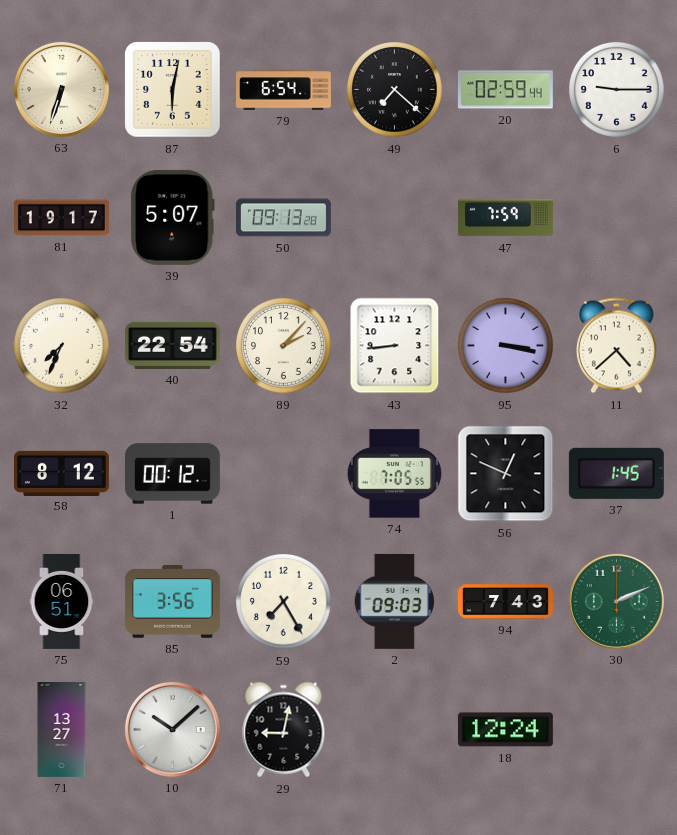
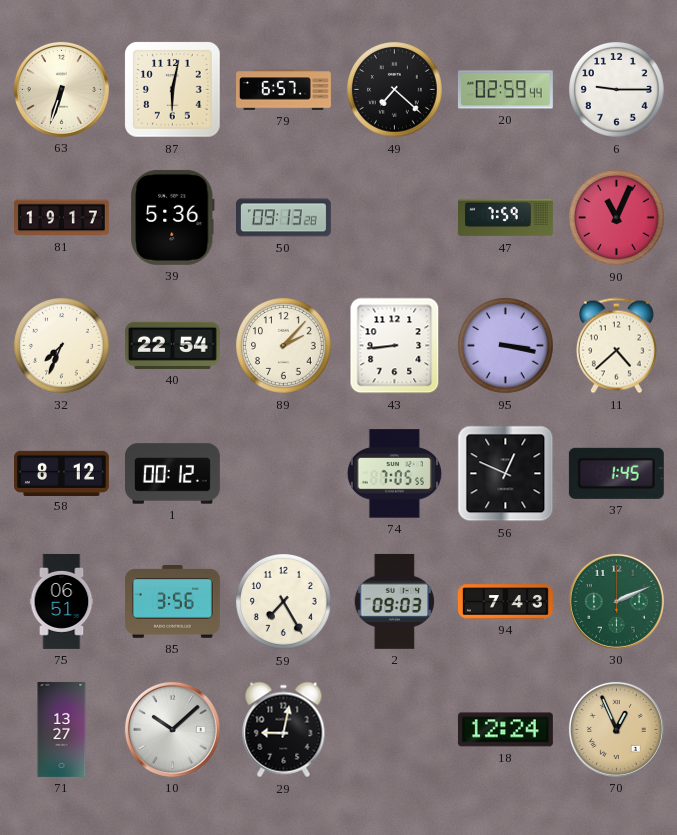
79: 6:54 -> 6:57
39: 5:07 -> 5:36
90: none -> 11:04
70: none -> 12:56
